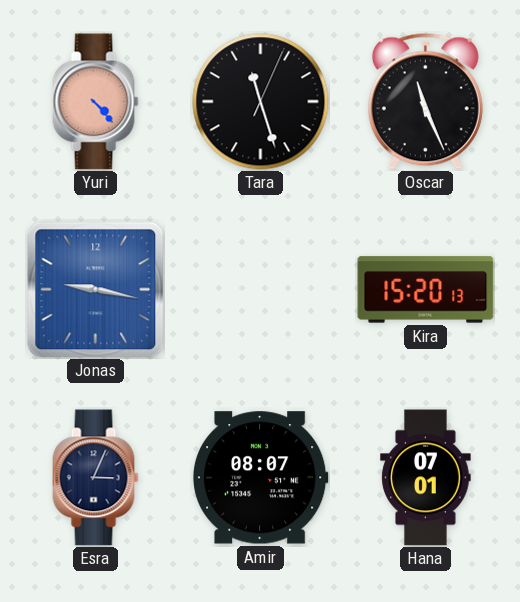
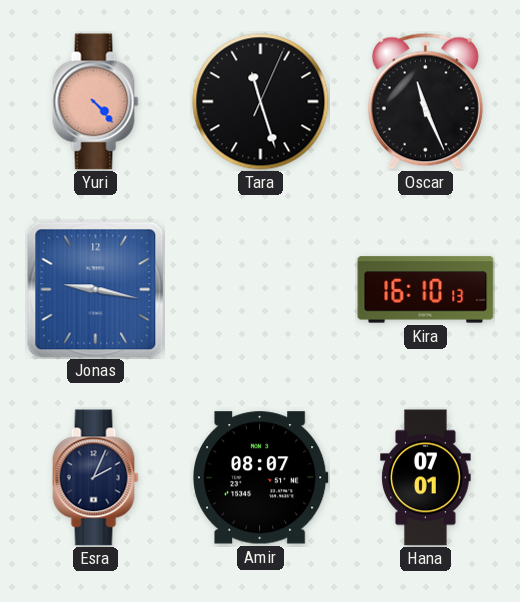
Kira: 15:20 -> 16:10
Esra: 3:04 -> 2:04
